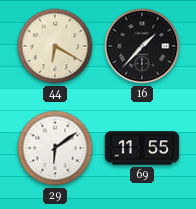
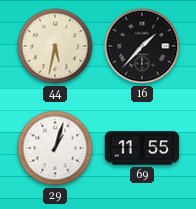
44: 6:20 -> 5:32
29: 6:09 -> 1:03
